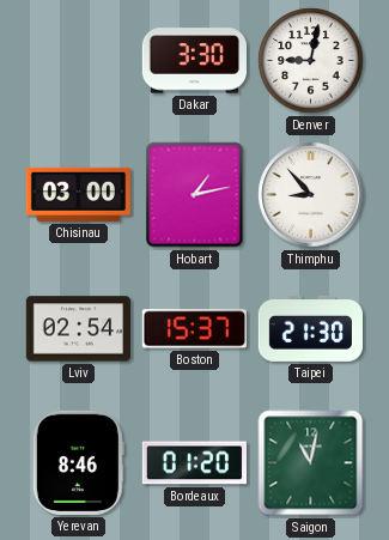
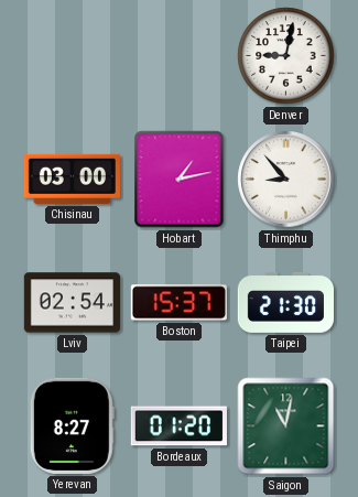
Dakar: 3:30 -> none
Yerevan: 8:46 -> 8:27
